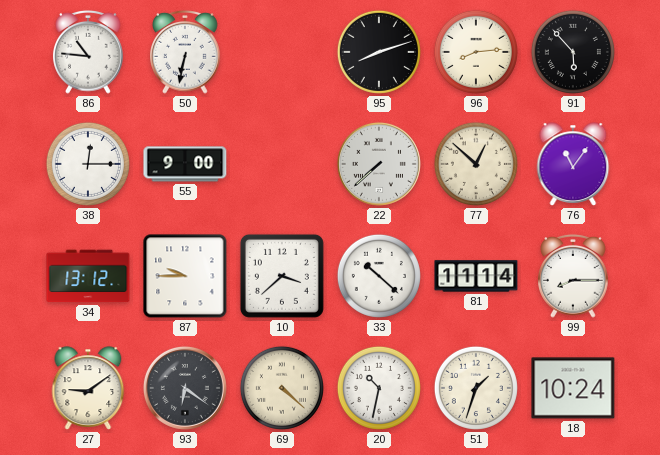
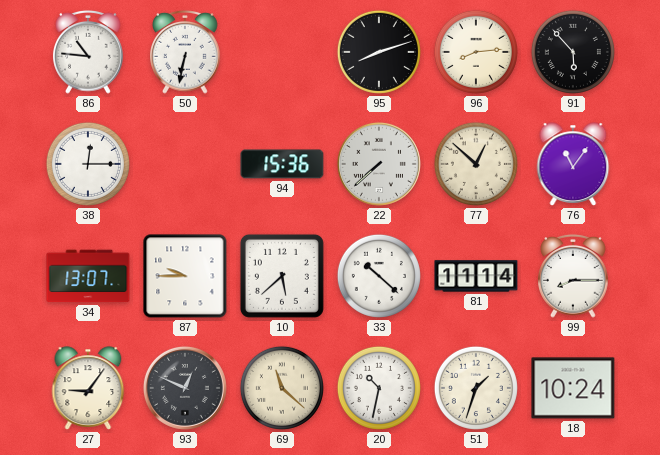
55: 9:00 -> none
94: none -> 15:36
34: 13:12 -> 13:07
10: 3:38 -> 5:38
27: 9:09 -> 9:06
93: 6:21 -> 12:49
69: 4:22 -> 11:22
